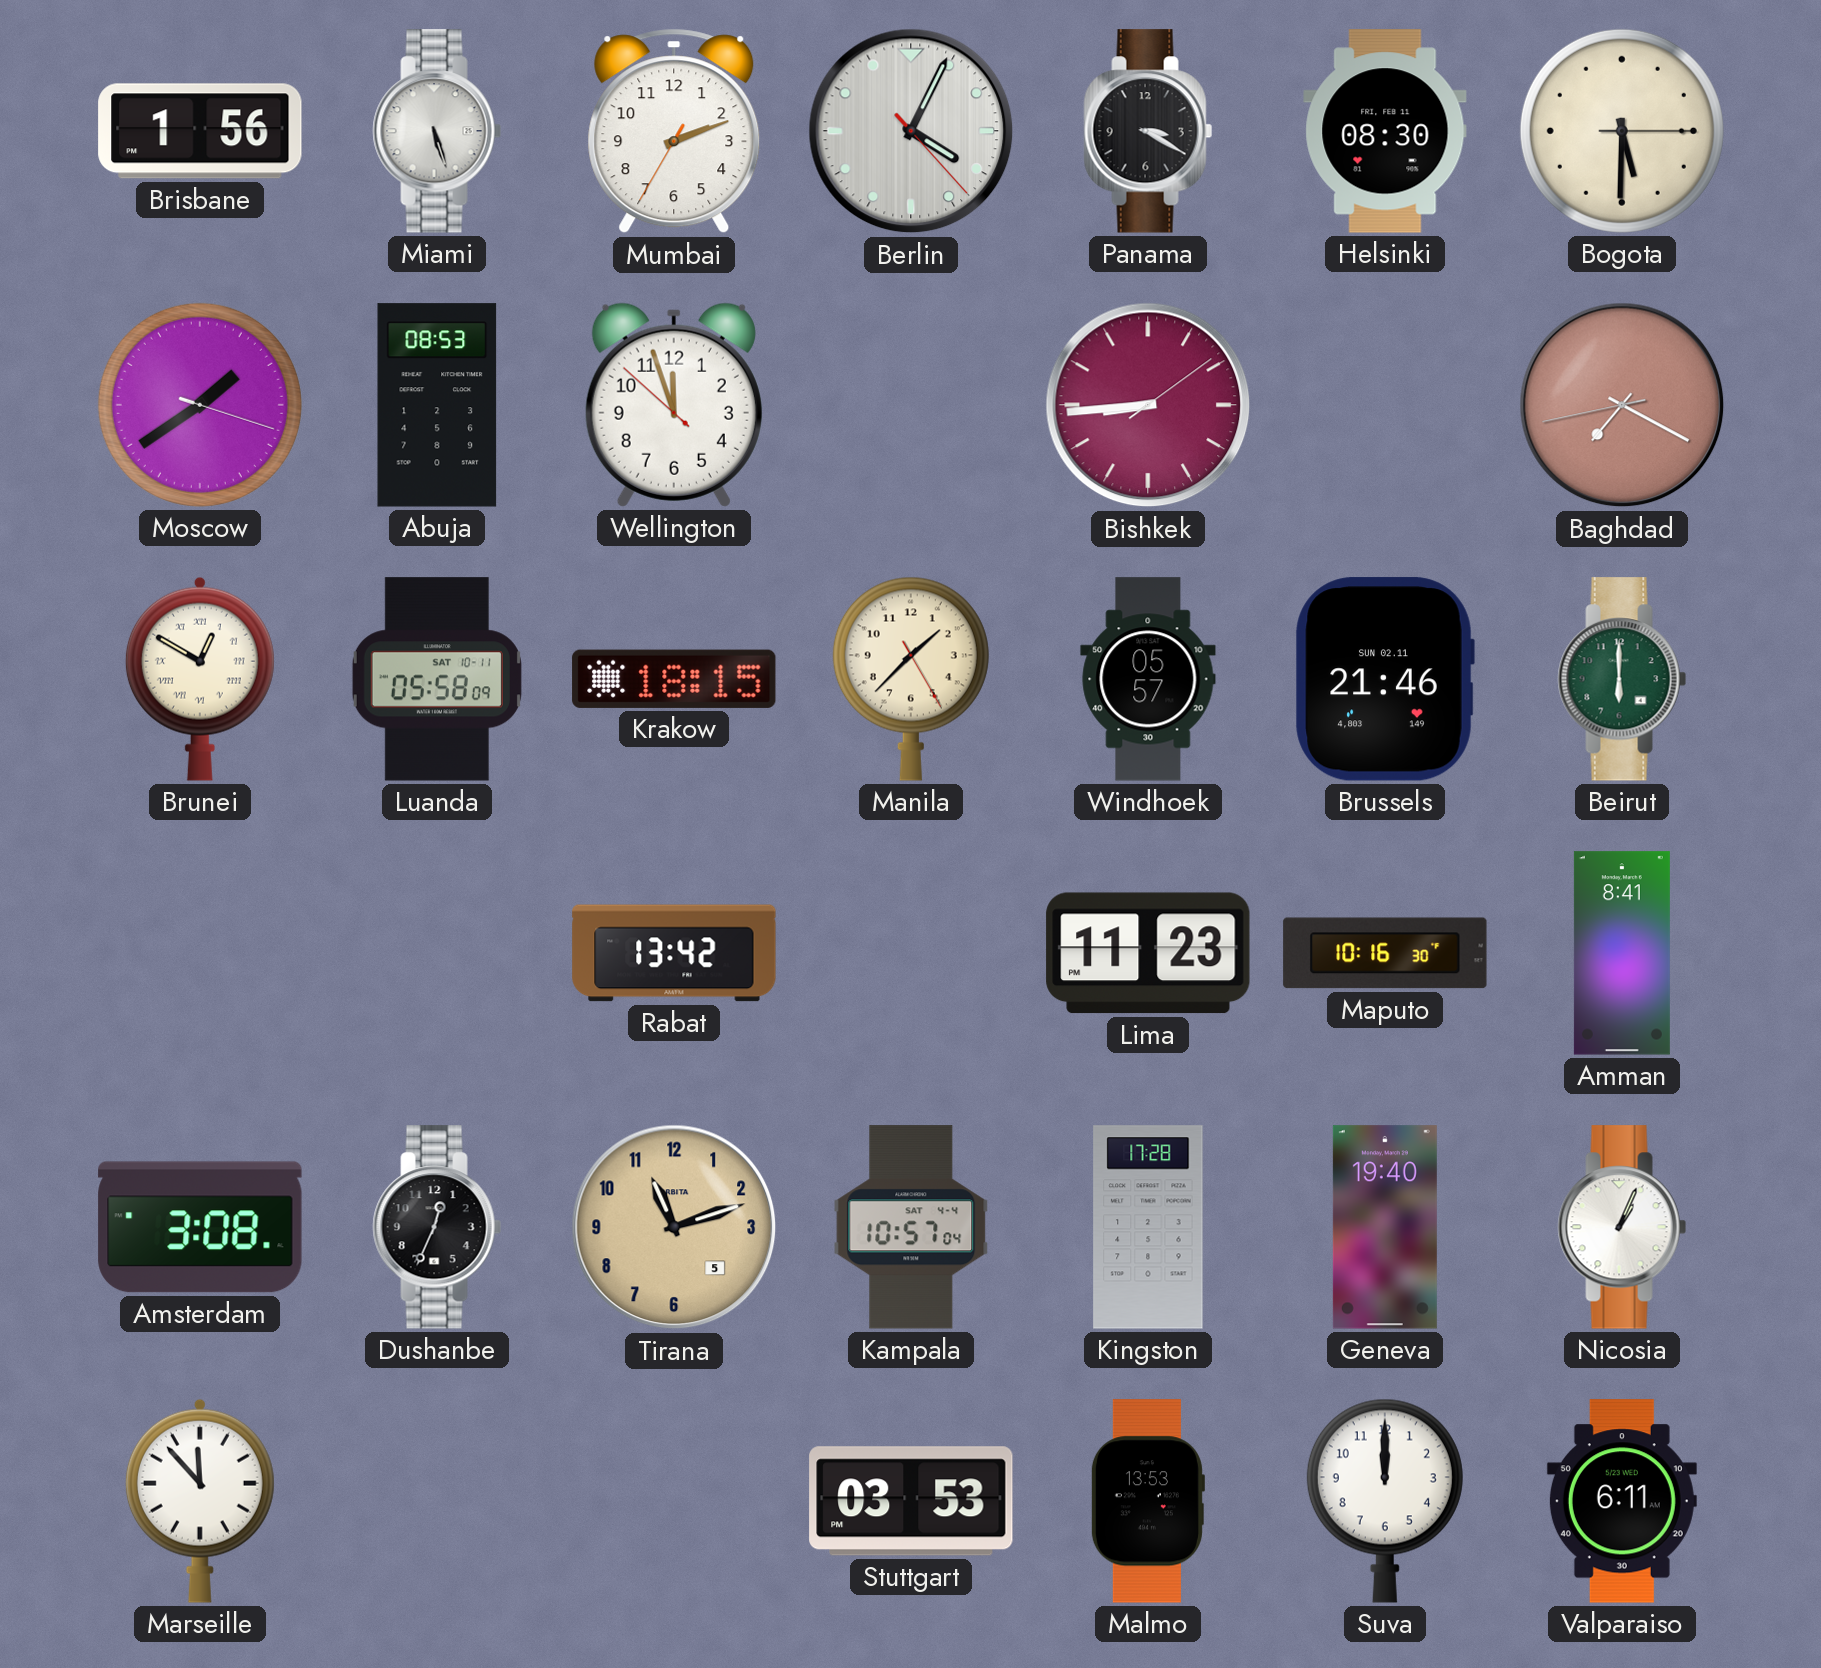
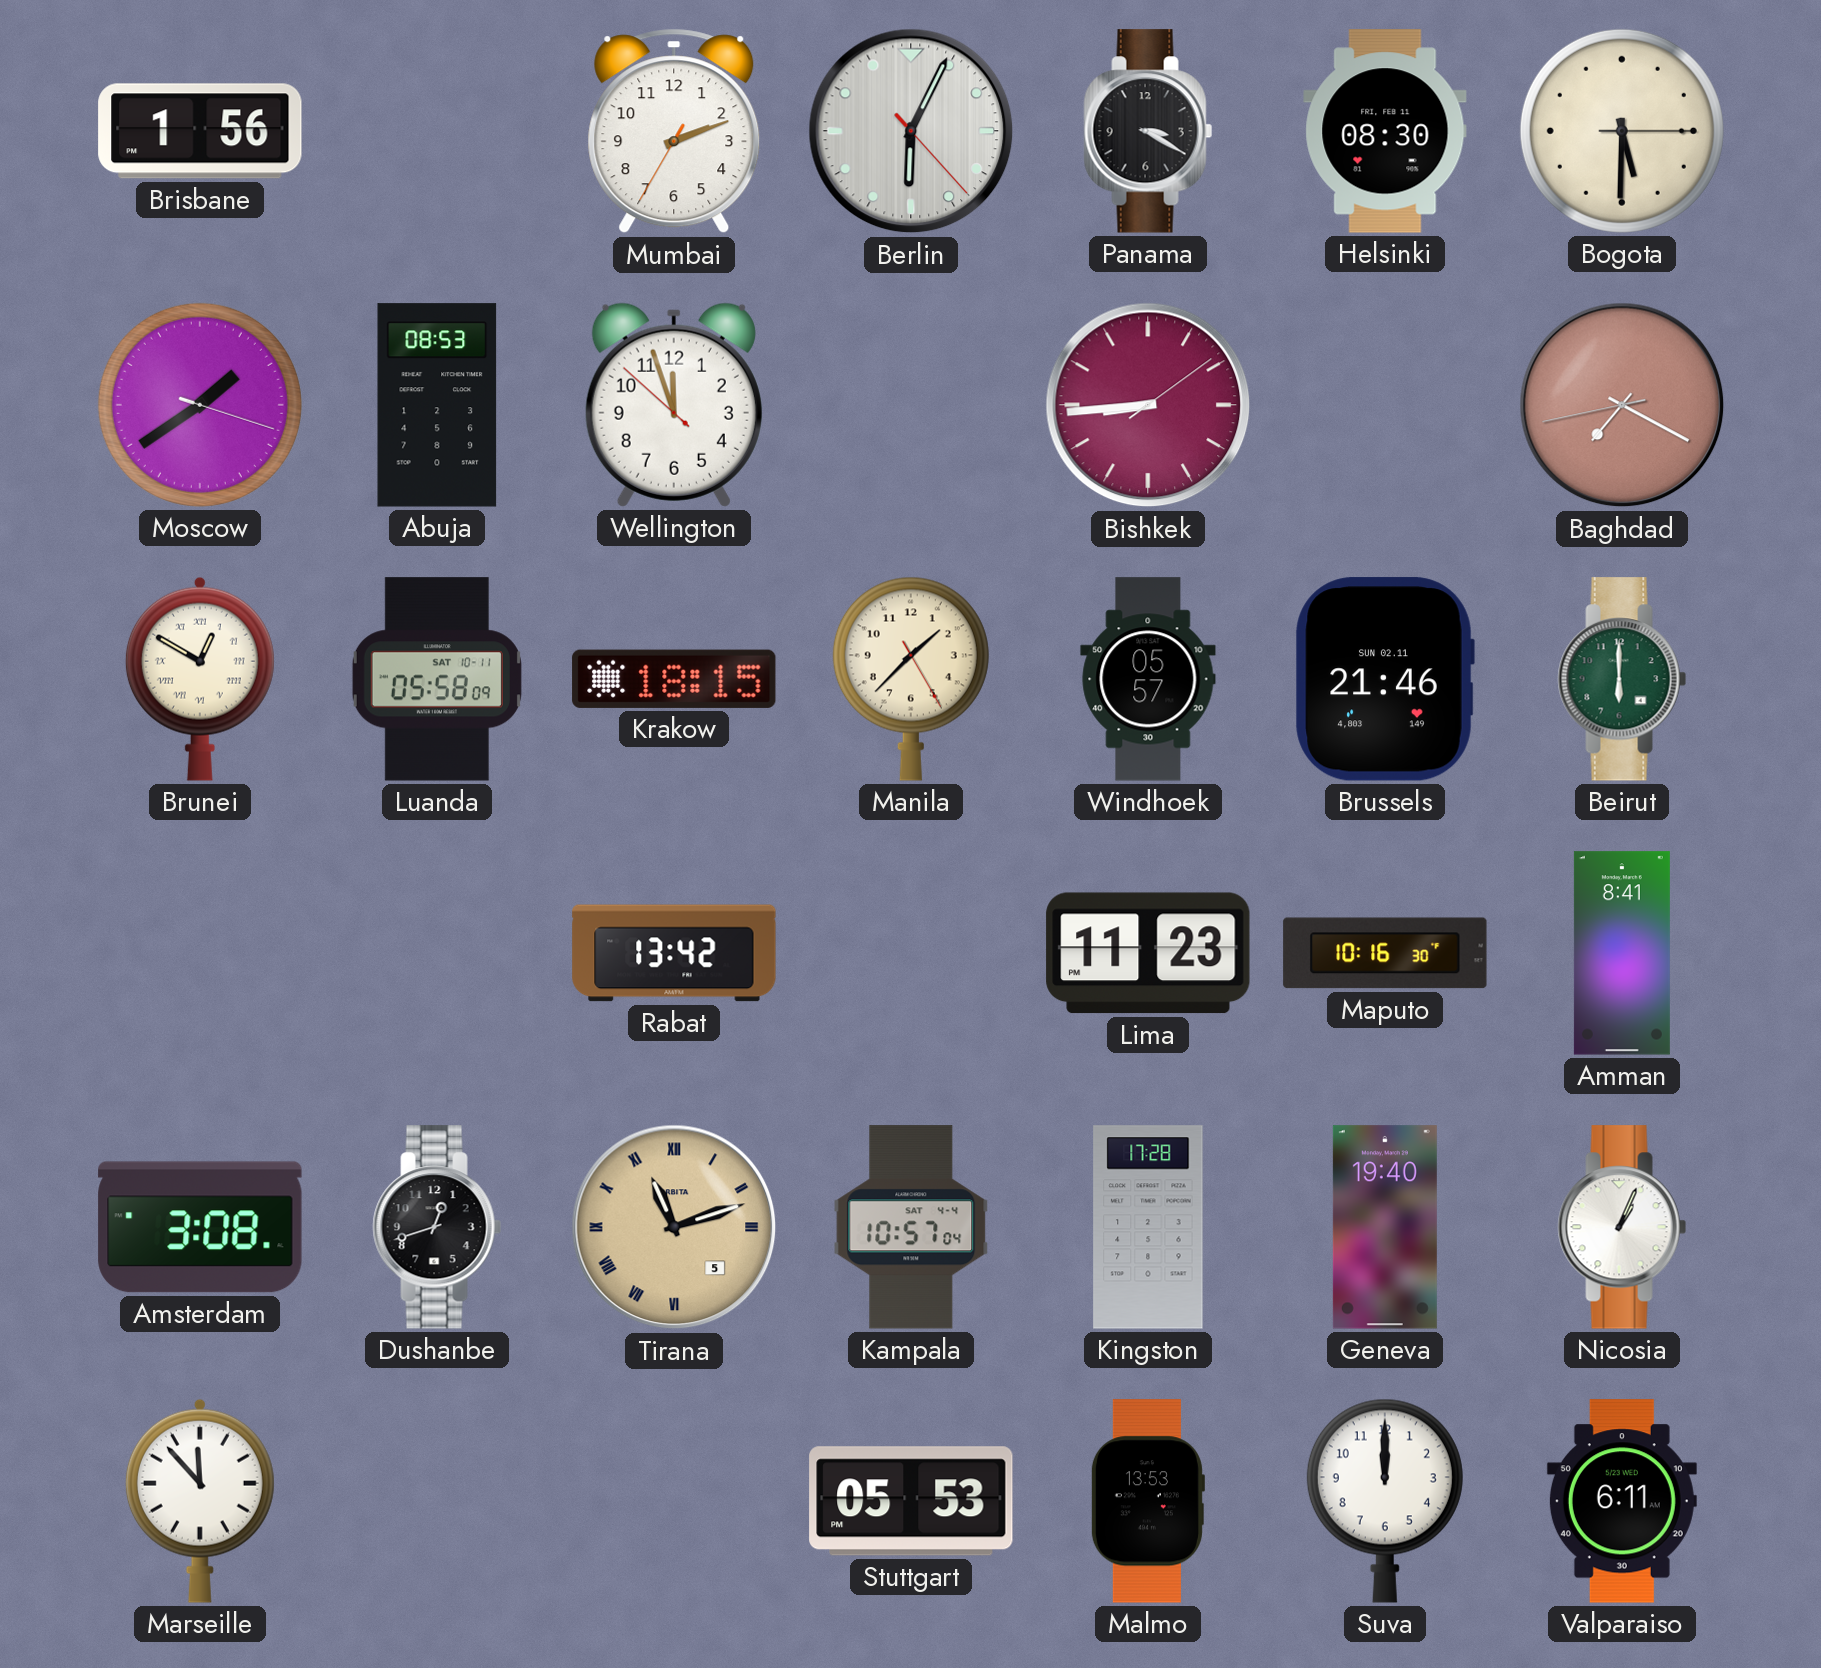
Miami: 5:27 -> none
Berlin: 4:04 -> 6:04
Dushanbe: 12:34 -> 12:42
Tirana numerals: Arabic -> Roman
Stuttgart: 03:53 -> 05:53
